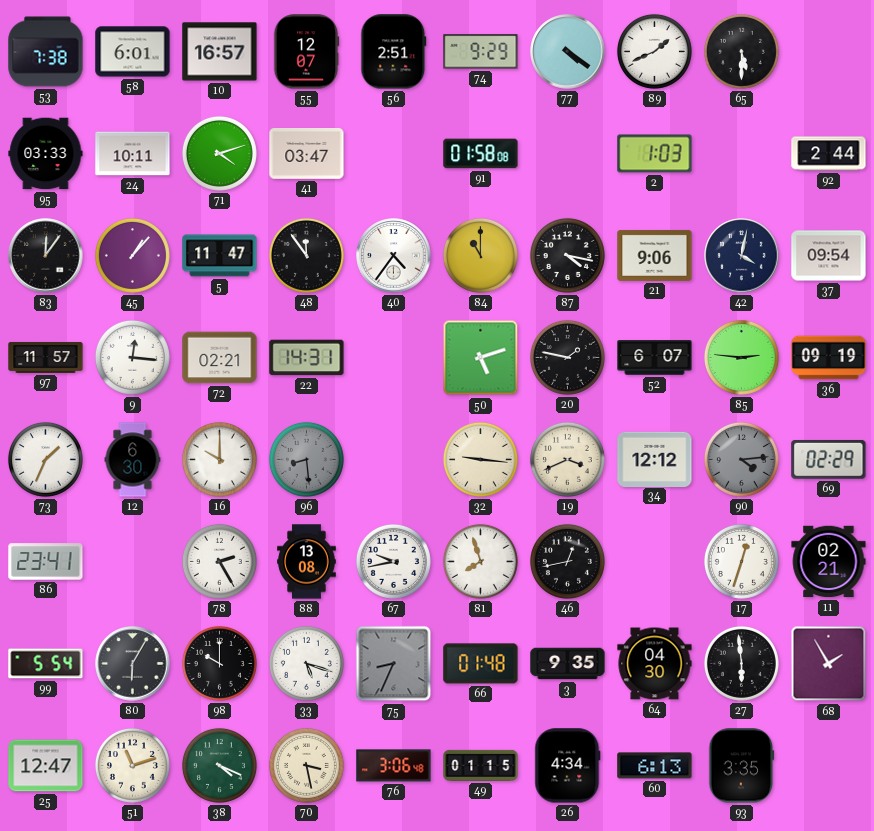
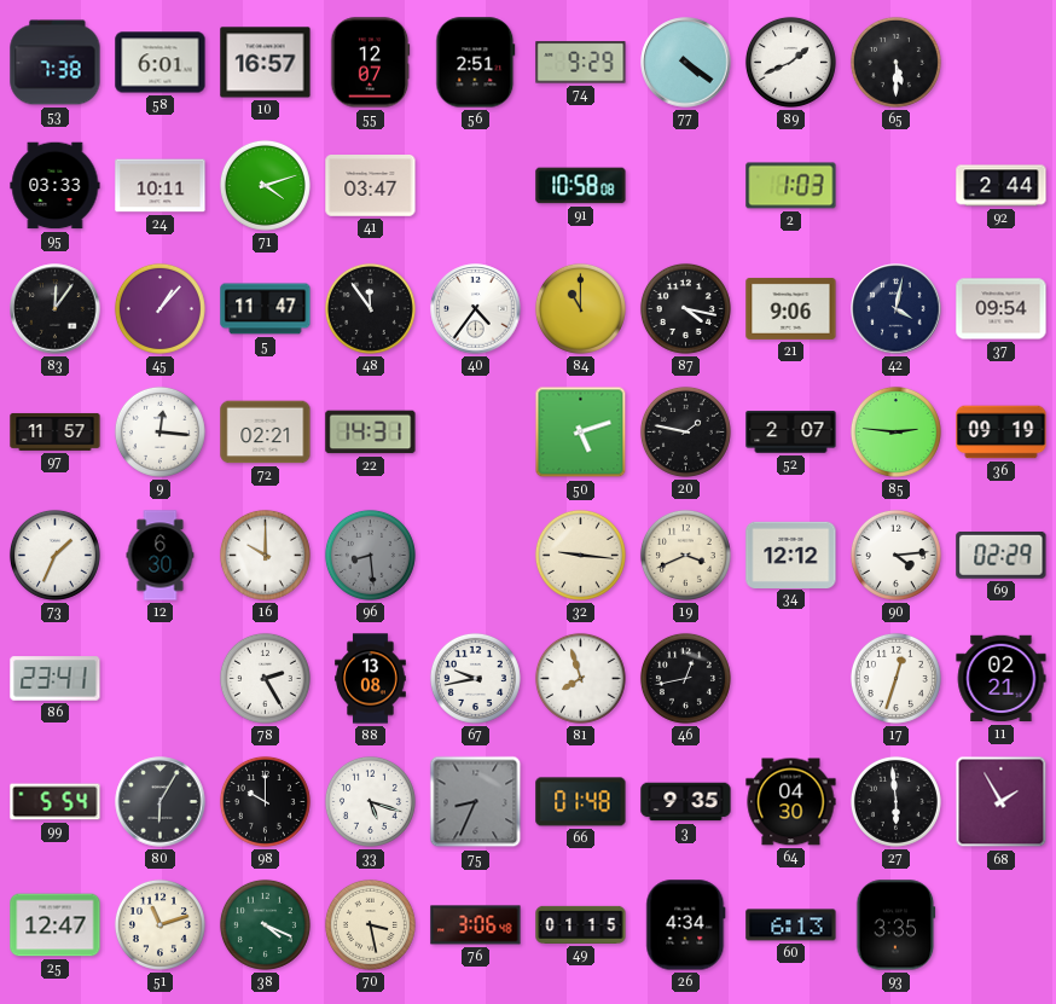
91: 01:58 -> 10:58
52: 6:07 -> 2:07
90 dial: grey -> white
